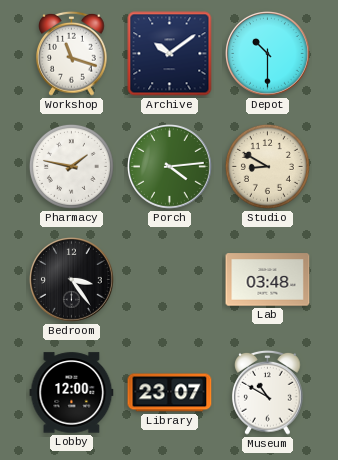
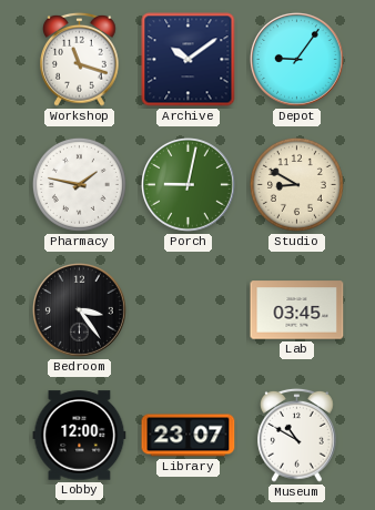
Depot: 10:30 -> 9:06
Porch: 4:14 -> 9:02
Lab: 03:48 -> 03:45
